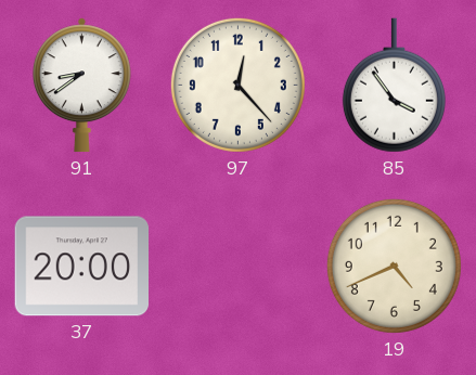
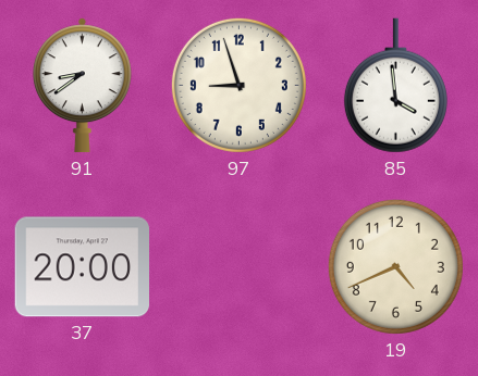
97: 12:23 -> 8:57
85: 3:54 -> 3:59
